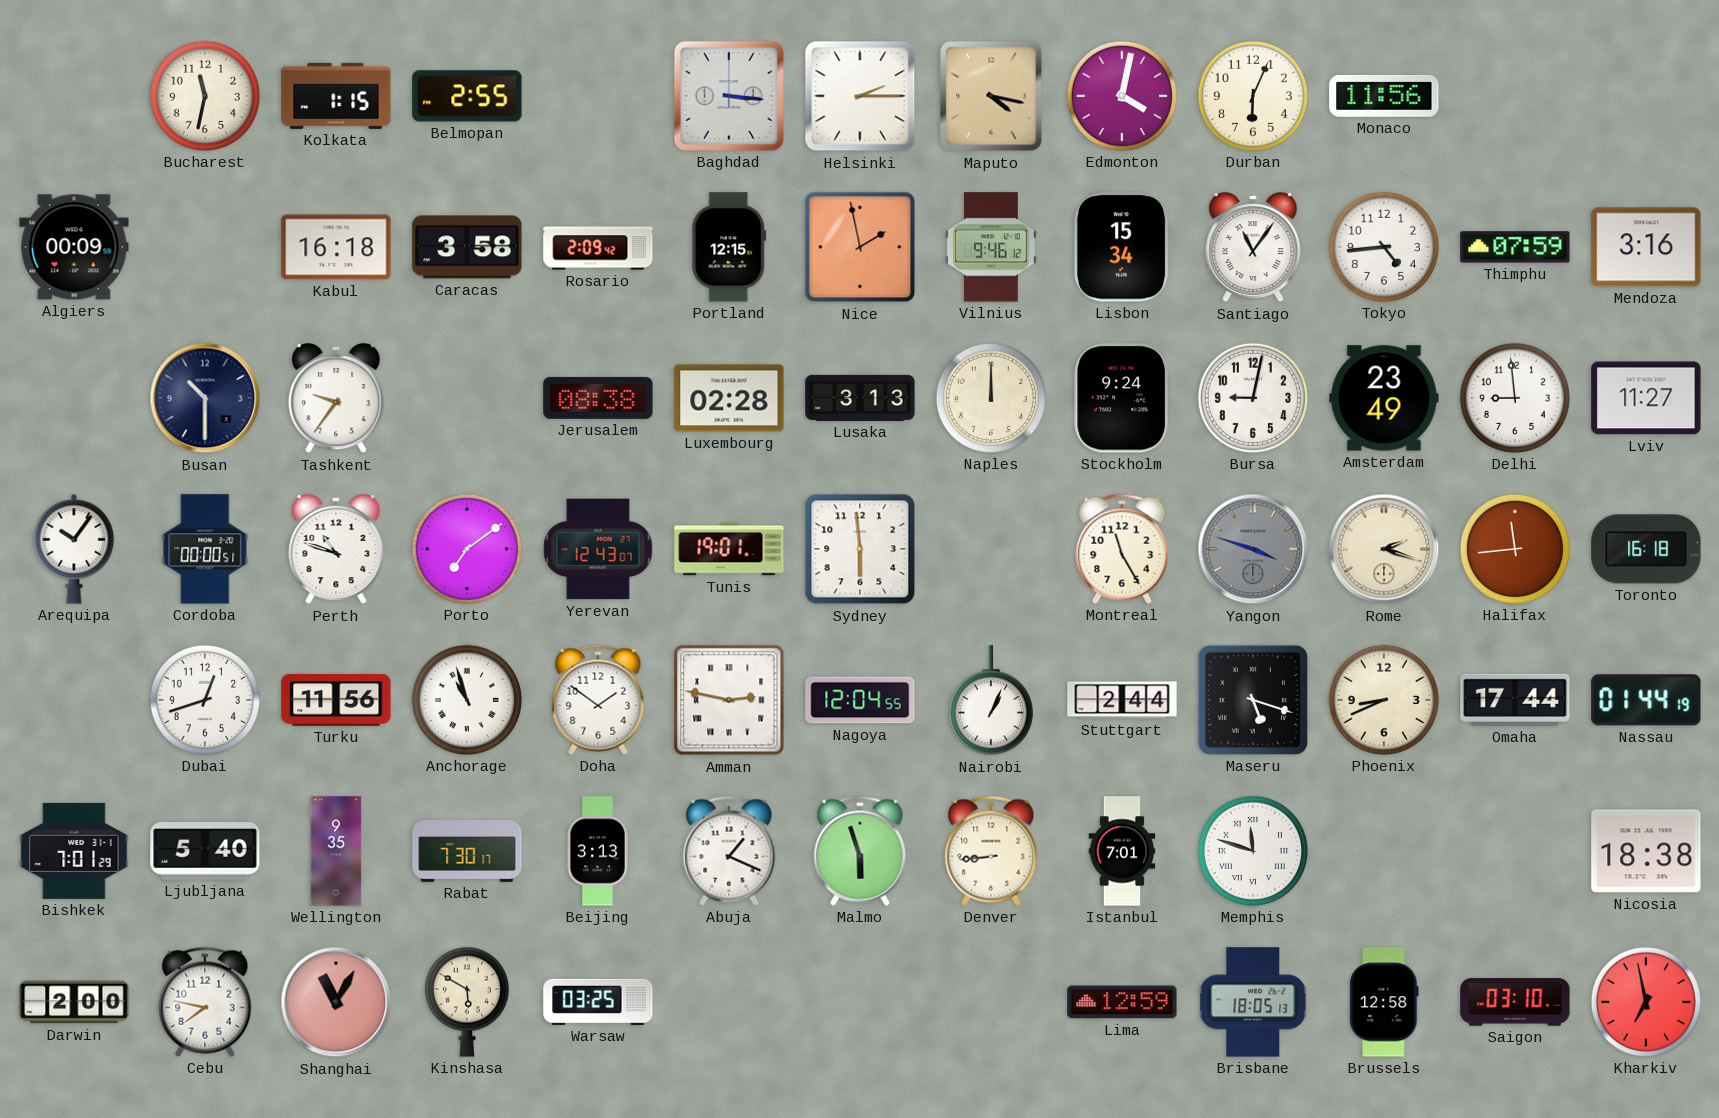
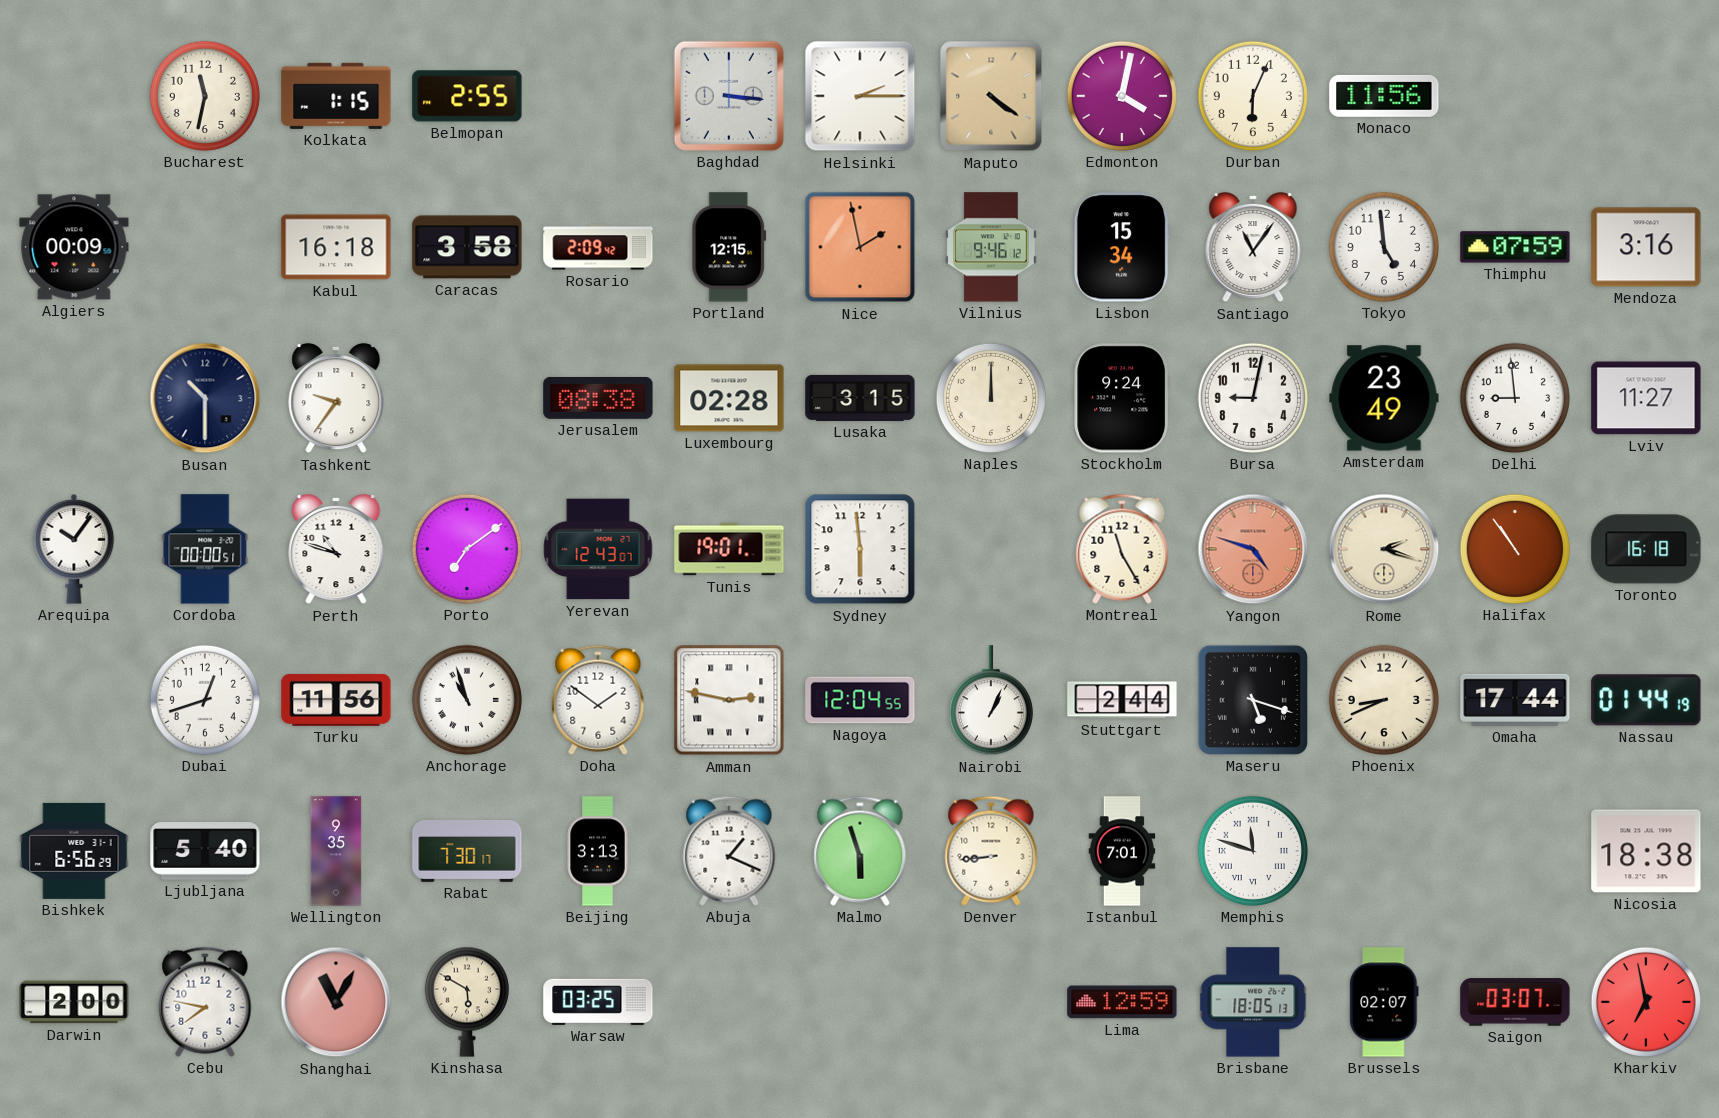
Maputo: 4:17 -> 4:21
Tokyo: 4:44 -> 4:59
Lusaka: 3:13 -> 3:15
Yangon: 3:48 -> 4:48
Yangon dial: grey -> salmon
Halifax: 11:44 -> 10:54
Bishkek: 7:01 -> 6:56
Brussels: 12:58 -> 02:07
Saigon: 03:10 -> 03:07
